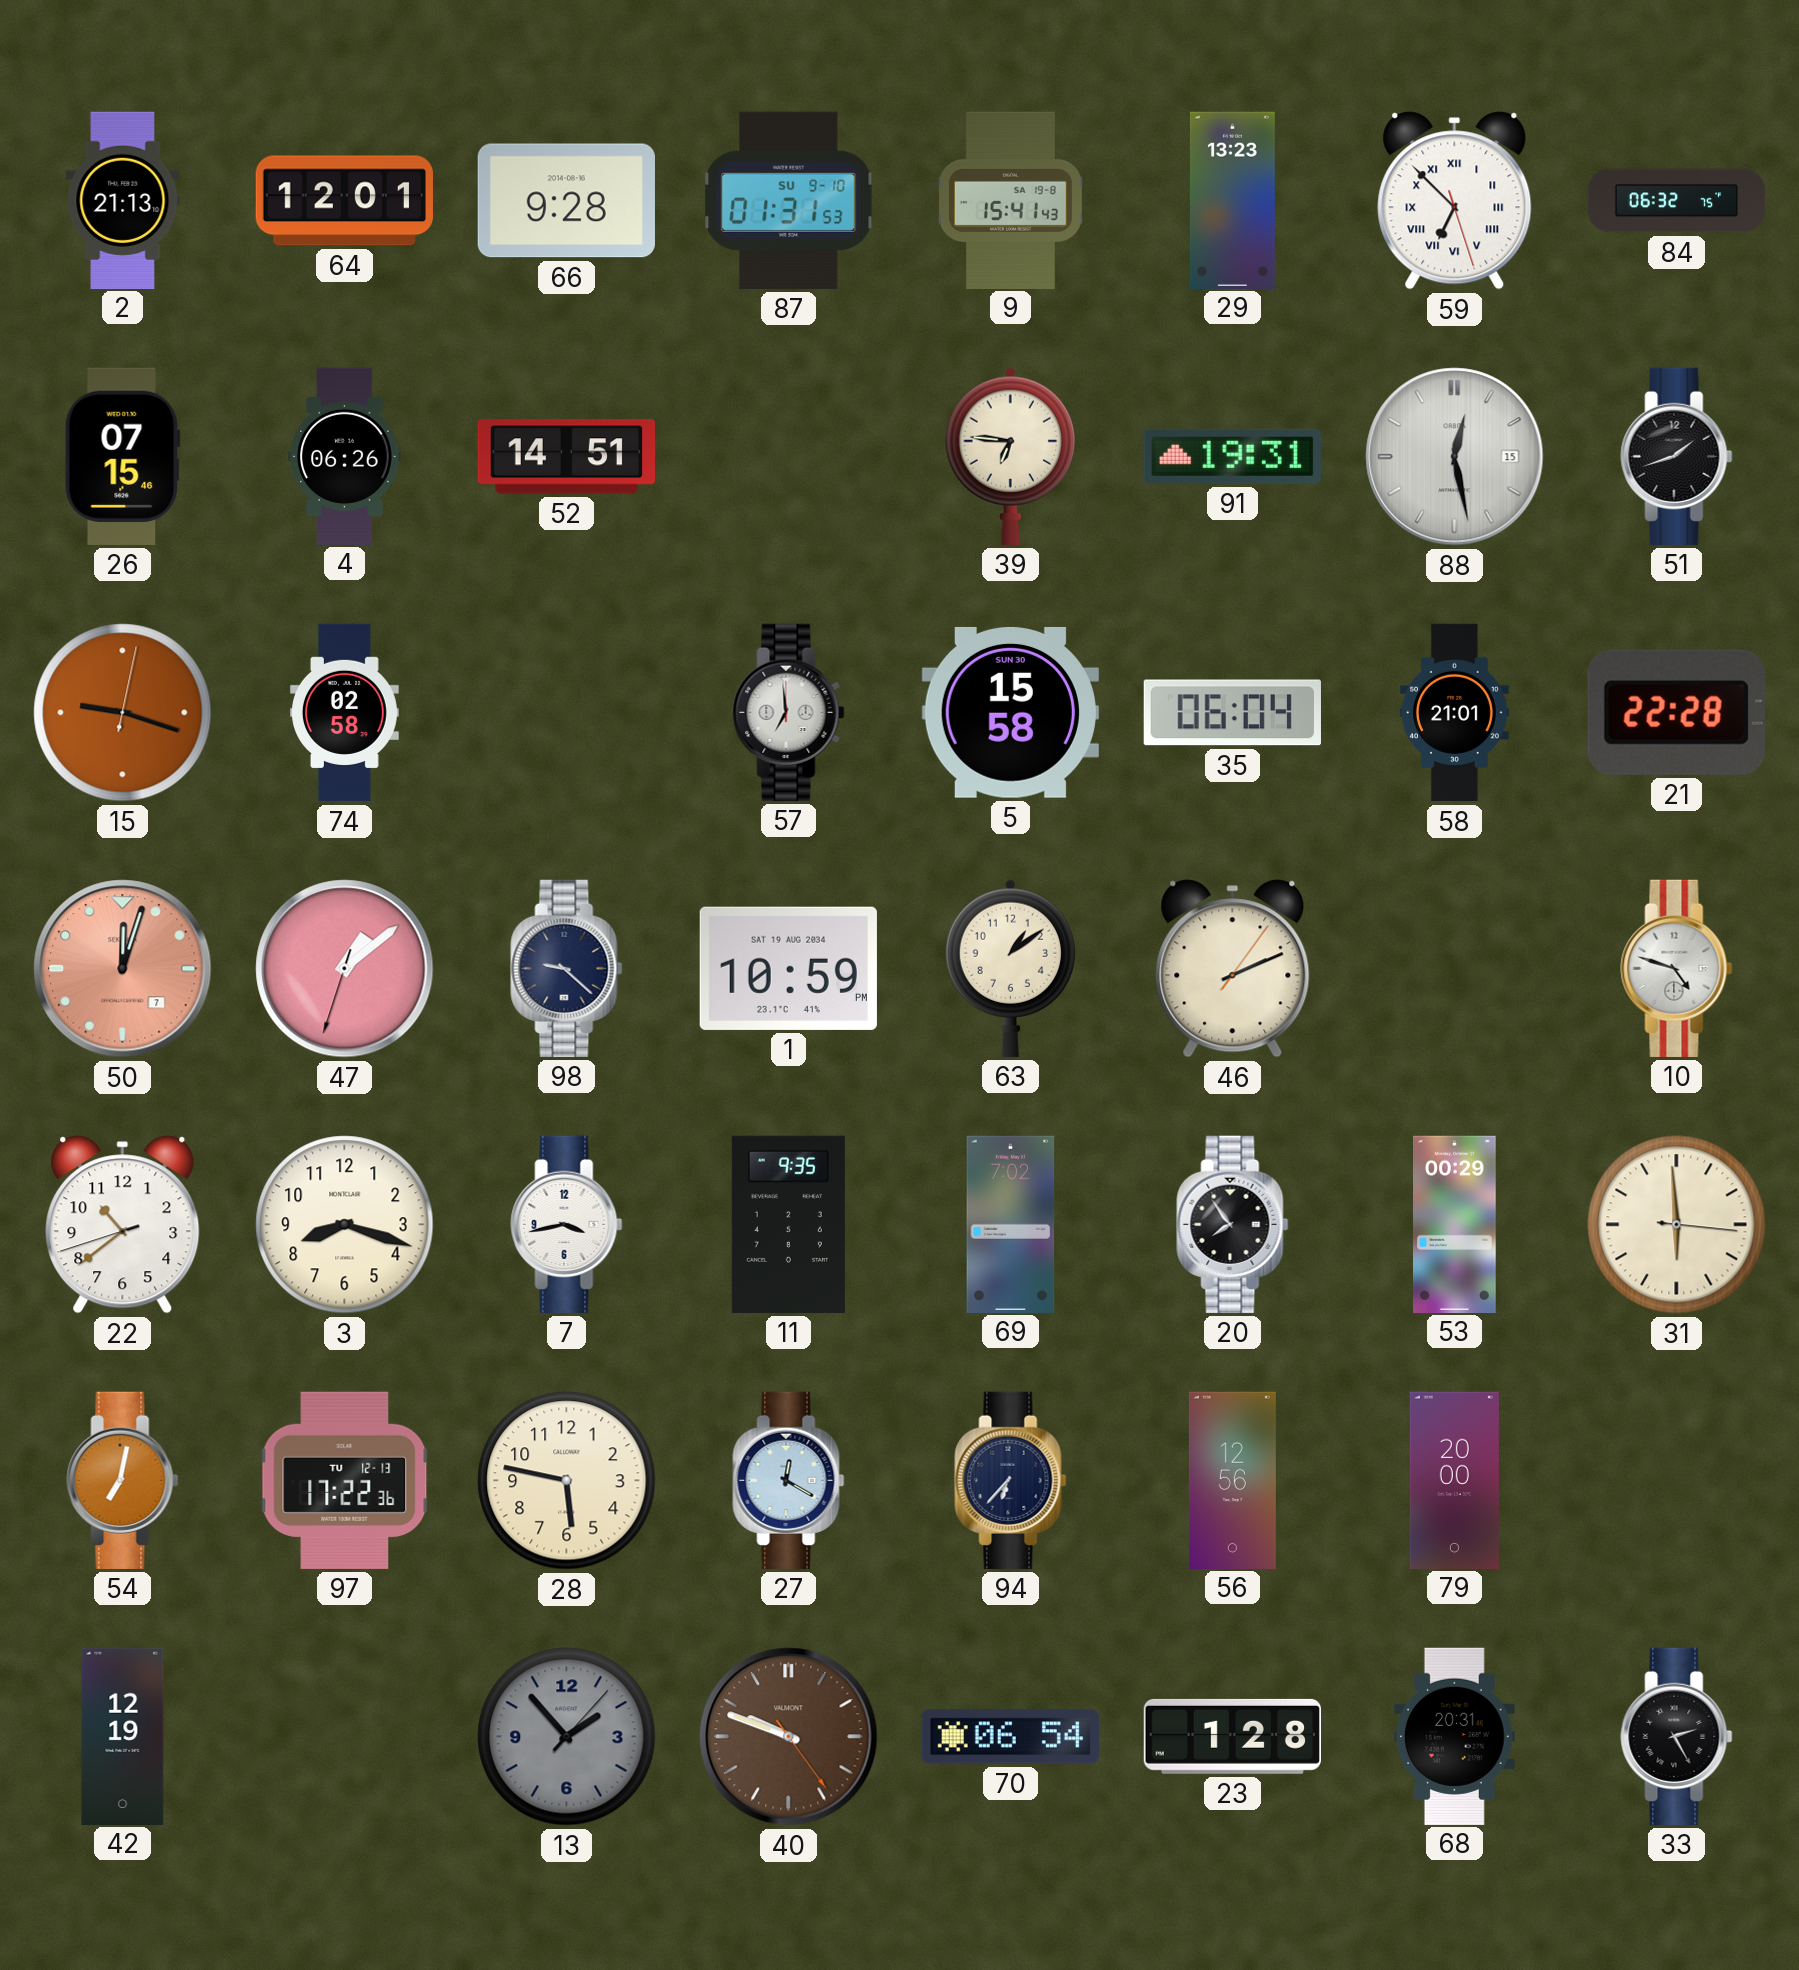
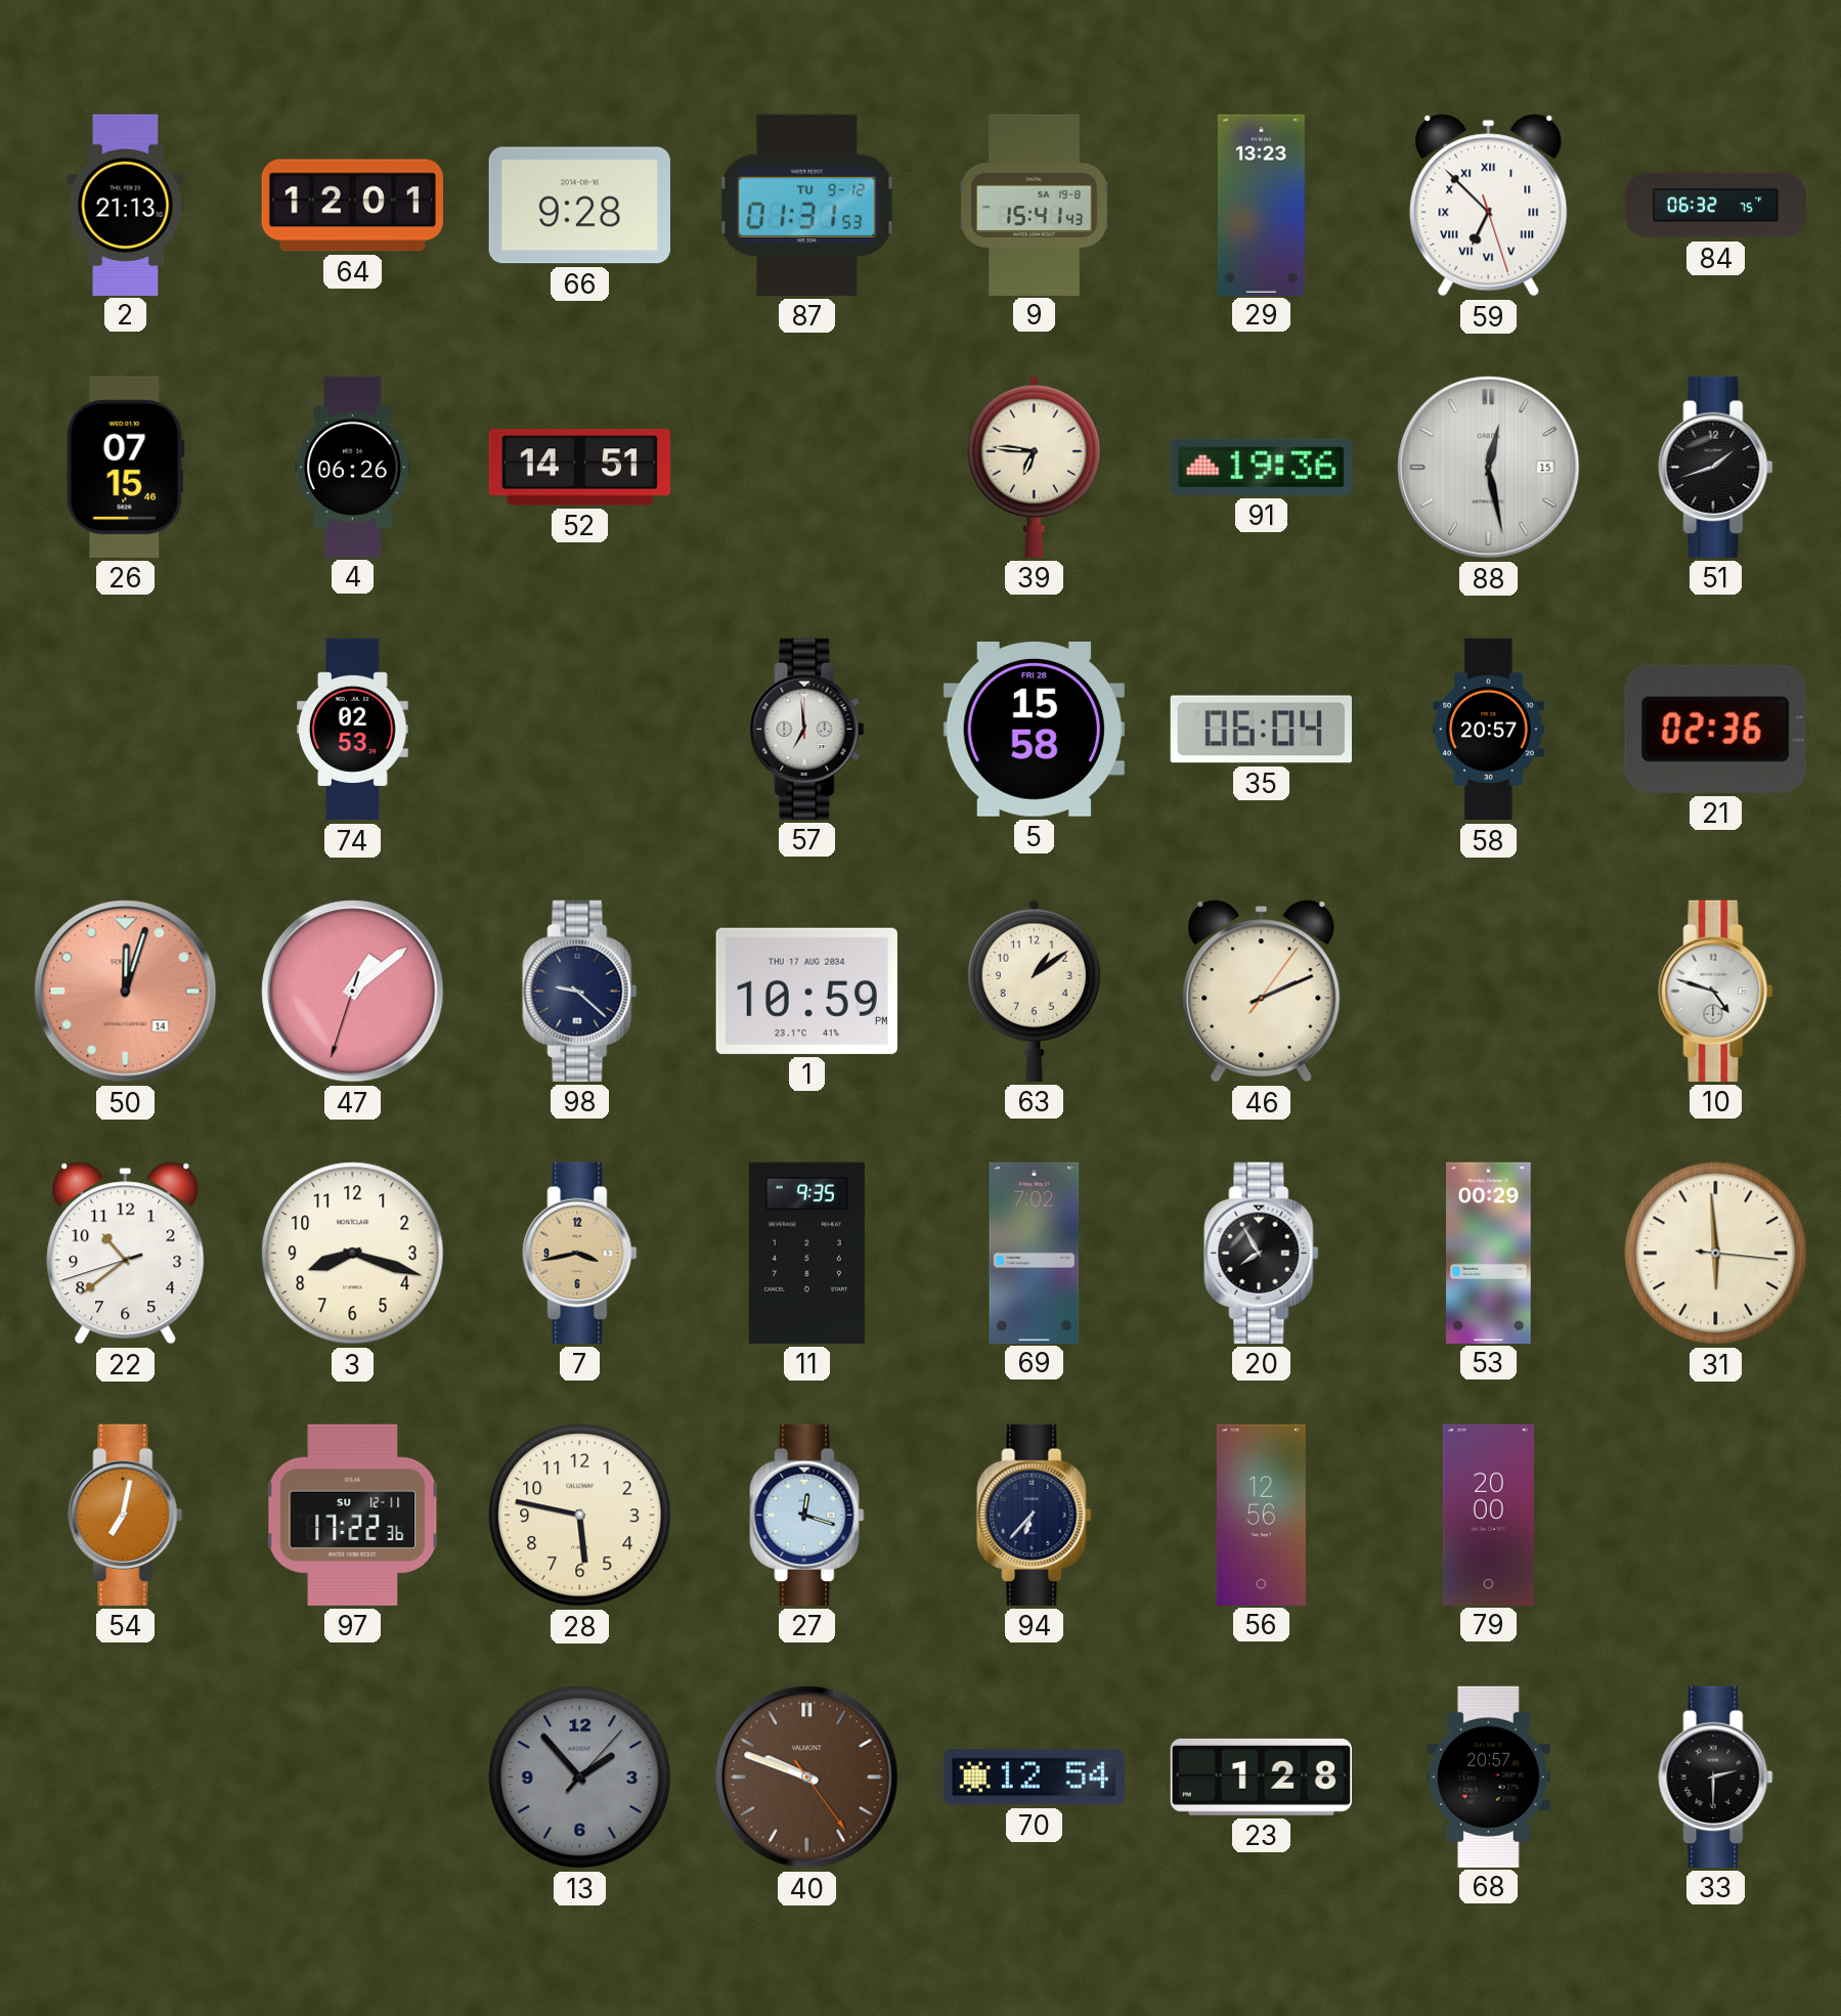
87 date: SU 9-10 -> TU 9-12
91: 19:31 -> 19:36
15: 9:18 -> none
74: 02:58 -> 02:53
5 date: SUN 30 -> FRI 28
58: 21:01 -> 20:57
21: 22:28 -> 02:36
50 date: 7 -> 14
1 date: SAT 19 AUG 2034 -> THU 17 AUG 2034
7 dial: white -> champagne
20: 7:54 -> 7:55
97 date: TU 12-13 -> SU 12-11
27: 12:20 -> 12:18
42: 12:19 -> none
70: 06:54 -> 12:54
68: 20:31 -> 20:57
33: 2:25 -> 2:30
